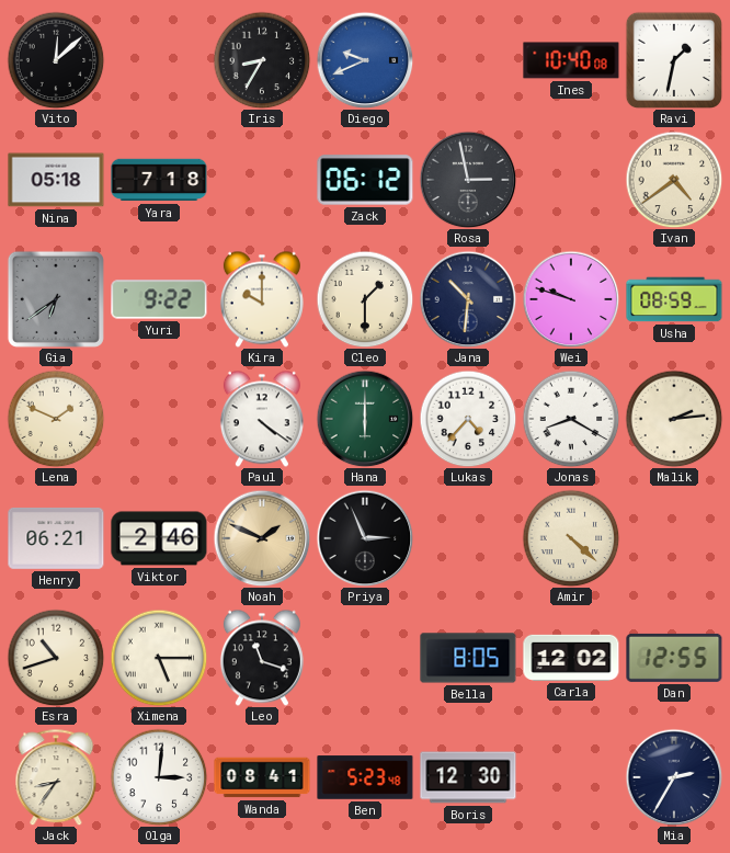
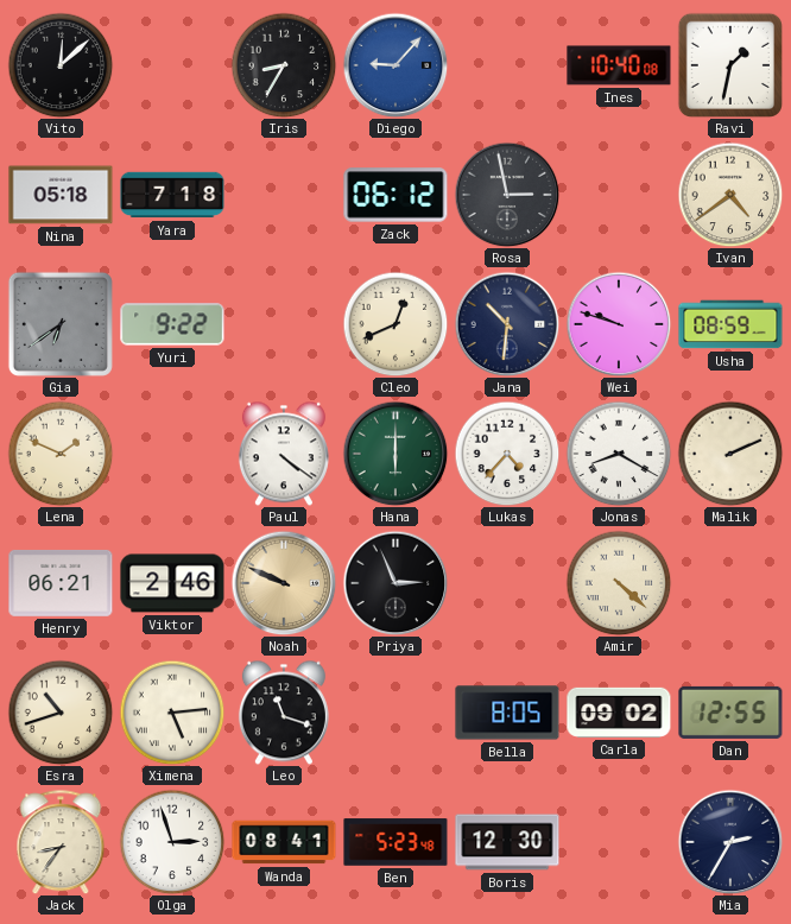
Diego: 9:41 -> 9:07
Kira: 10:00 -> none
Cleo: 1:30 -> 12:41
Malik: 2:14 -> 2:11
Noah: 1:49 -> 9:49
Ximena: 5:15 -> 5:14
Carla: 12:02 -> 09:02
Olga: 3:01 -> 2:57
